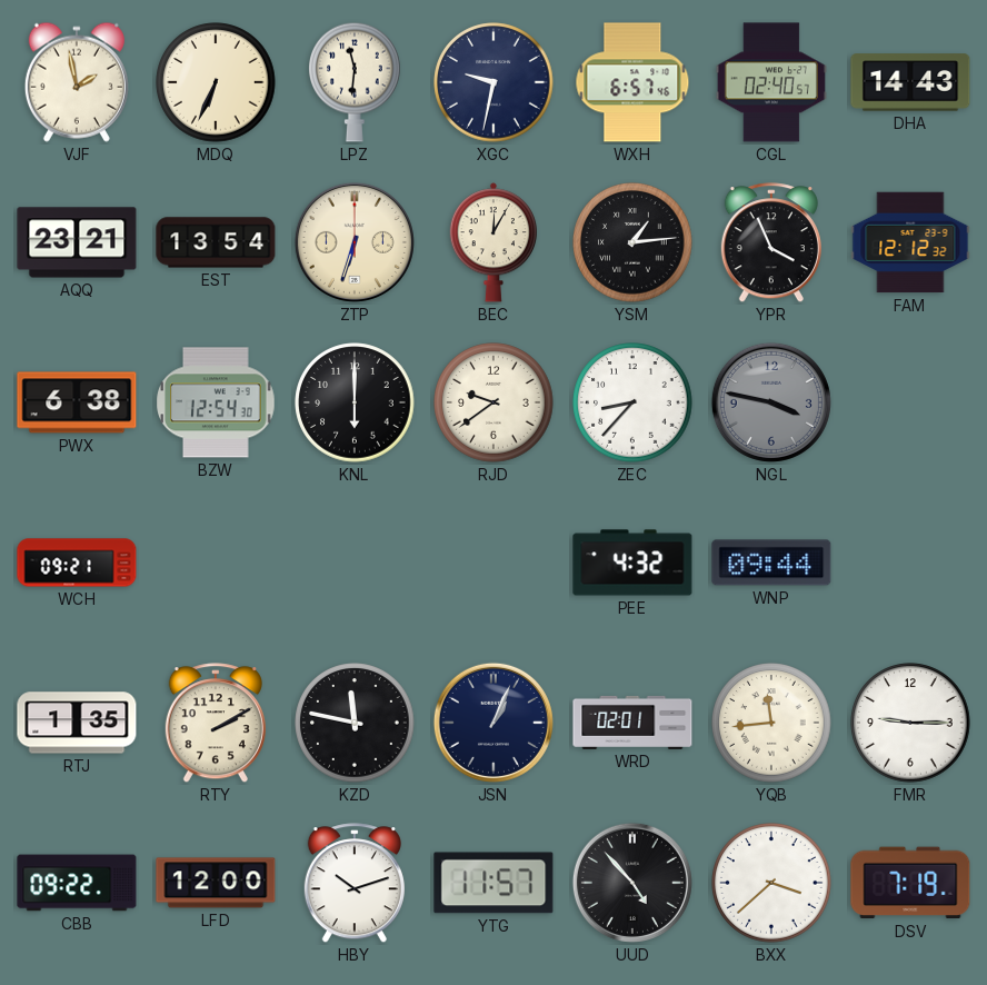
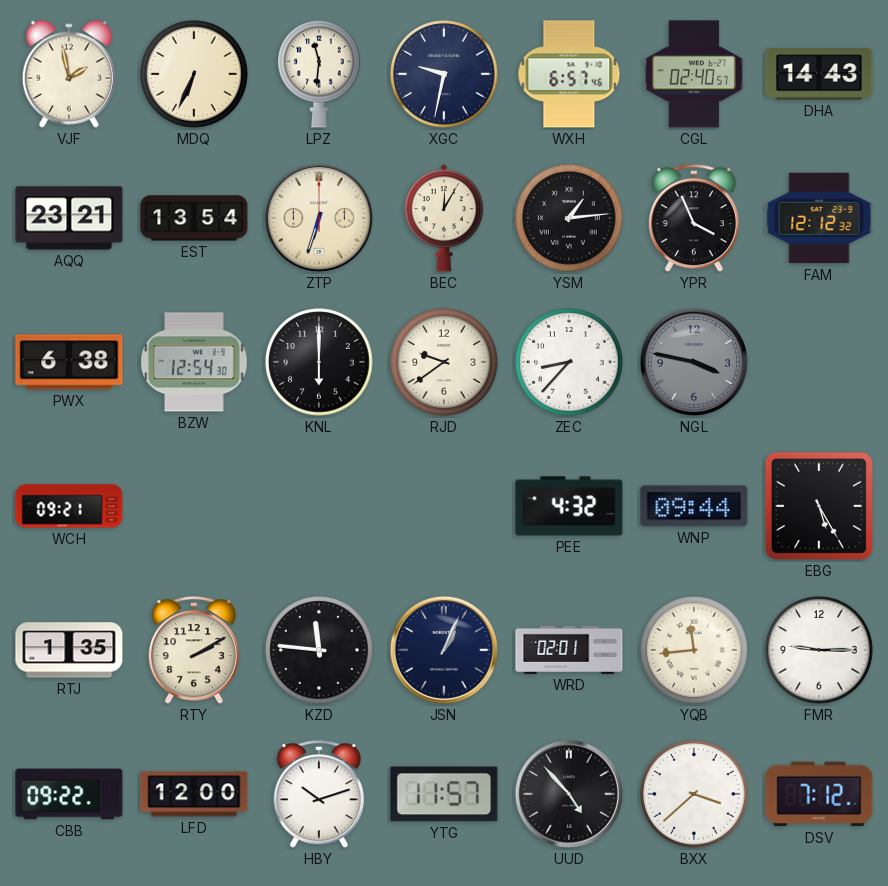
EBG: none -> 5:25
KZD: 11:47 -> 11:46
DSV: 7:19 -> 7:12
